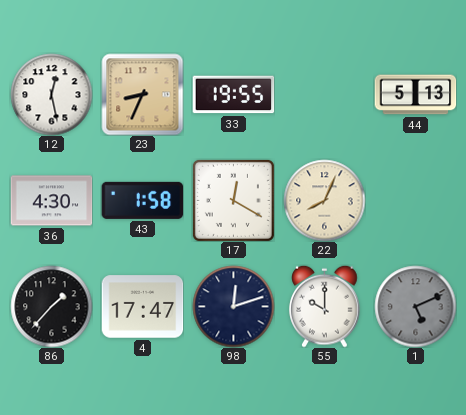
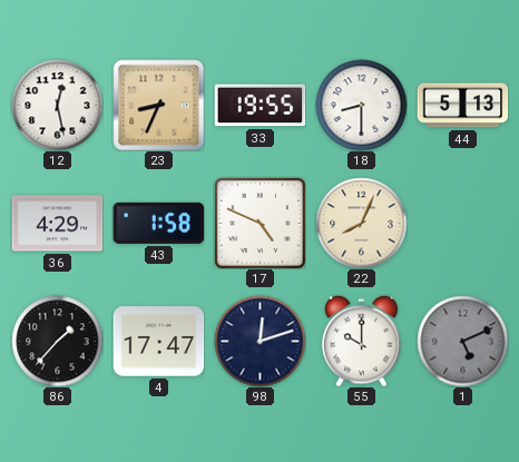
18: none -> 8:30
36: 4:30 -> 4:29
17: 12:20 -> 4:49
